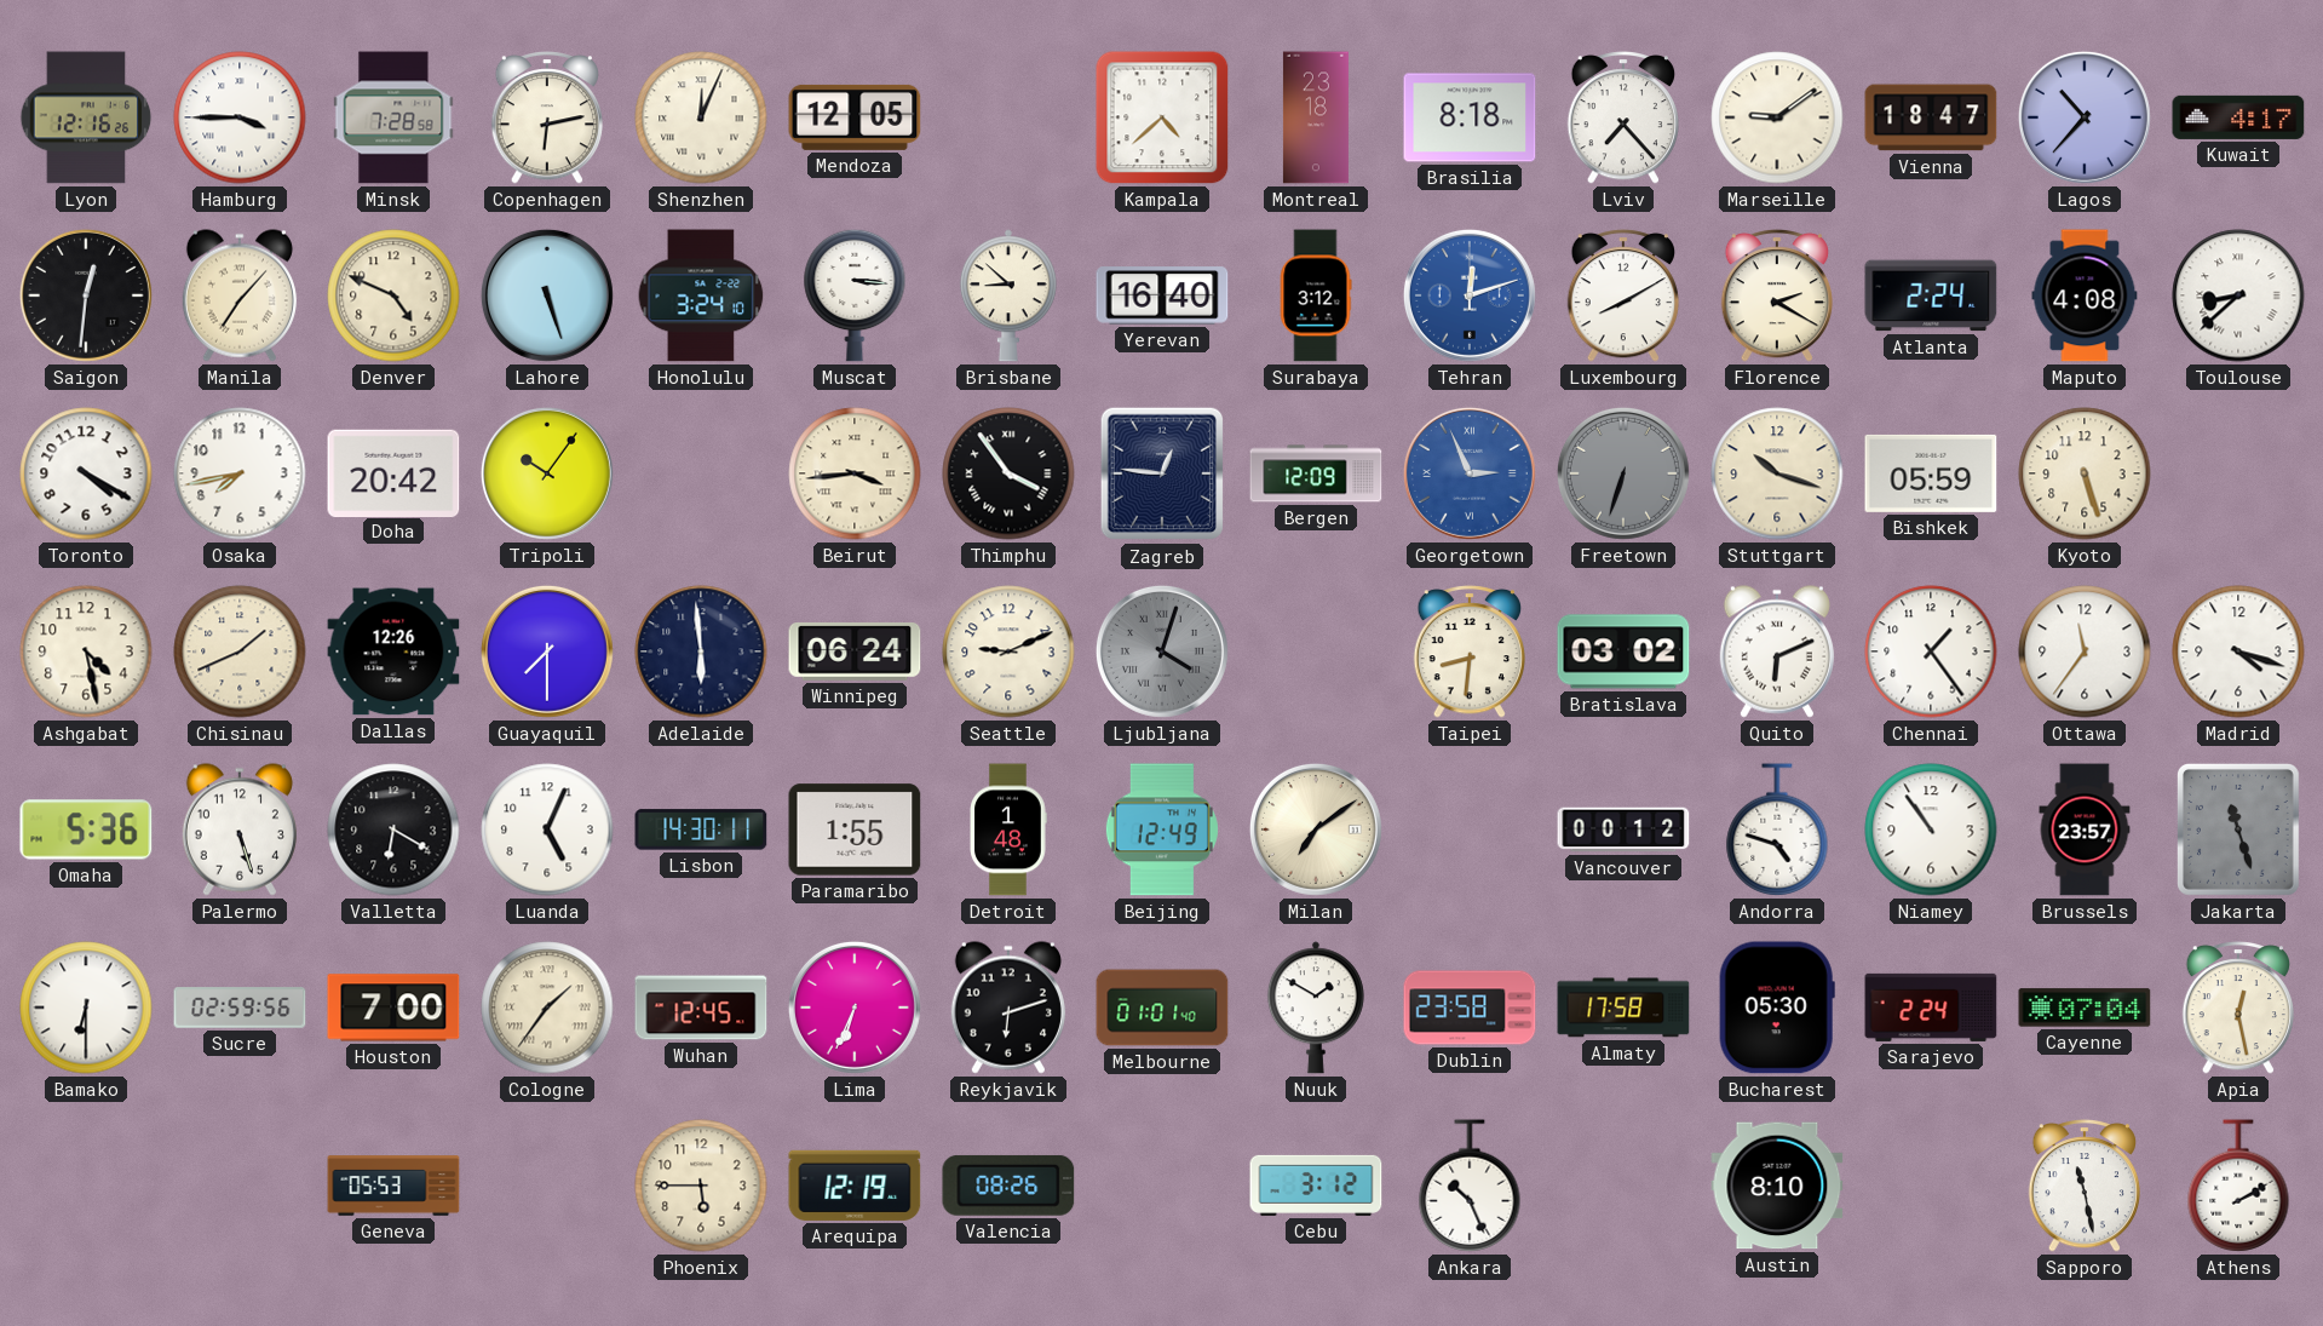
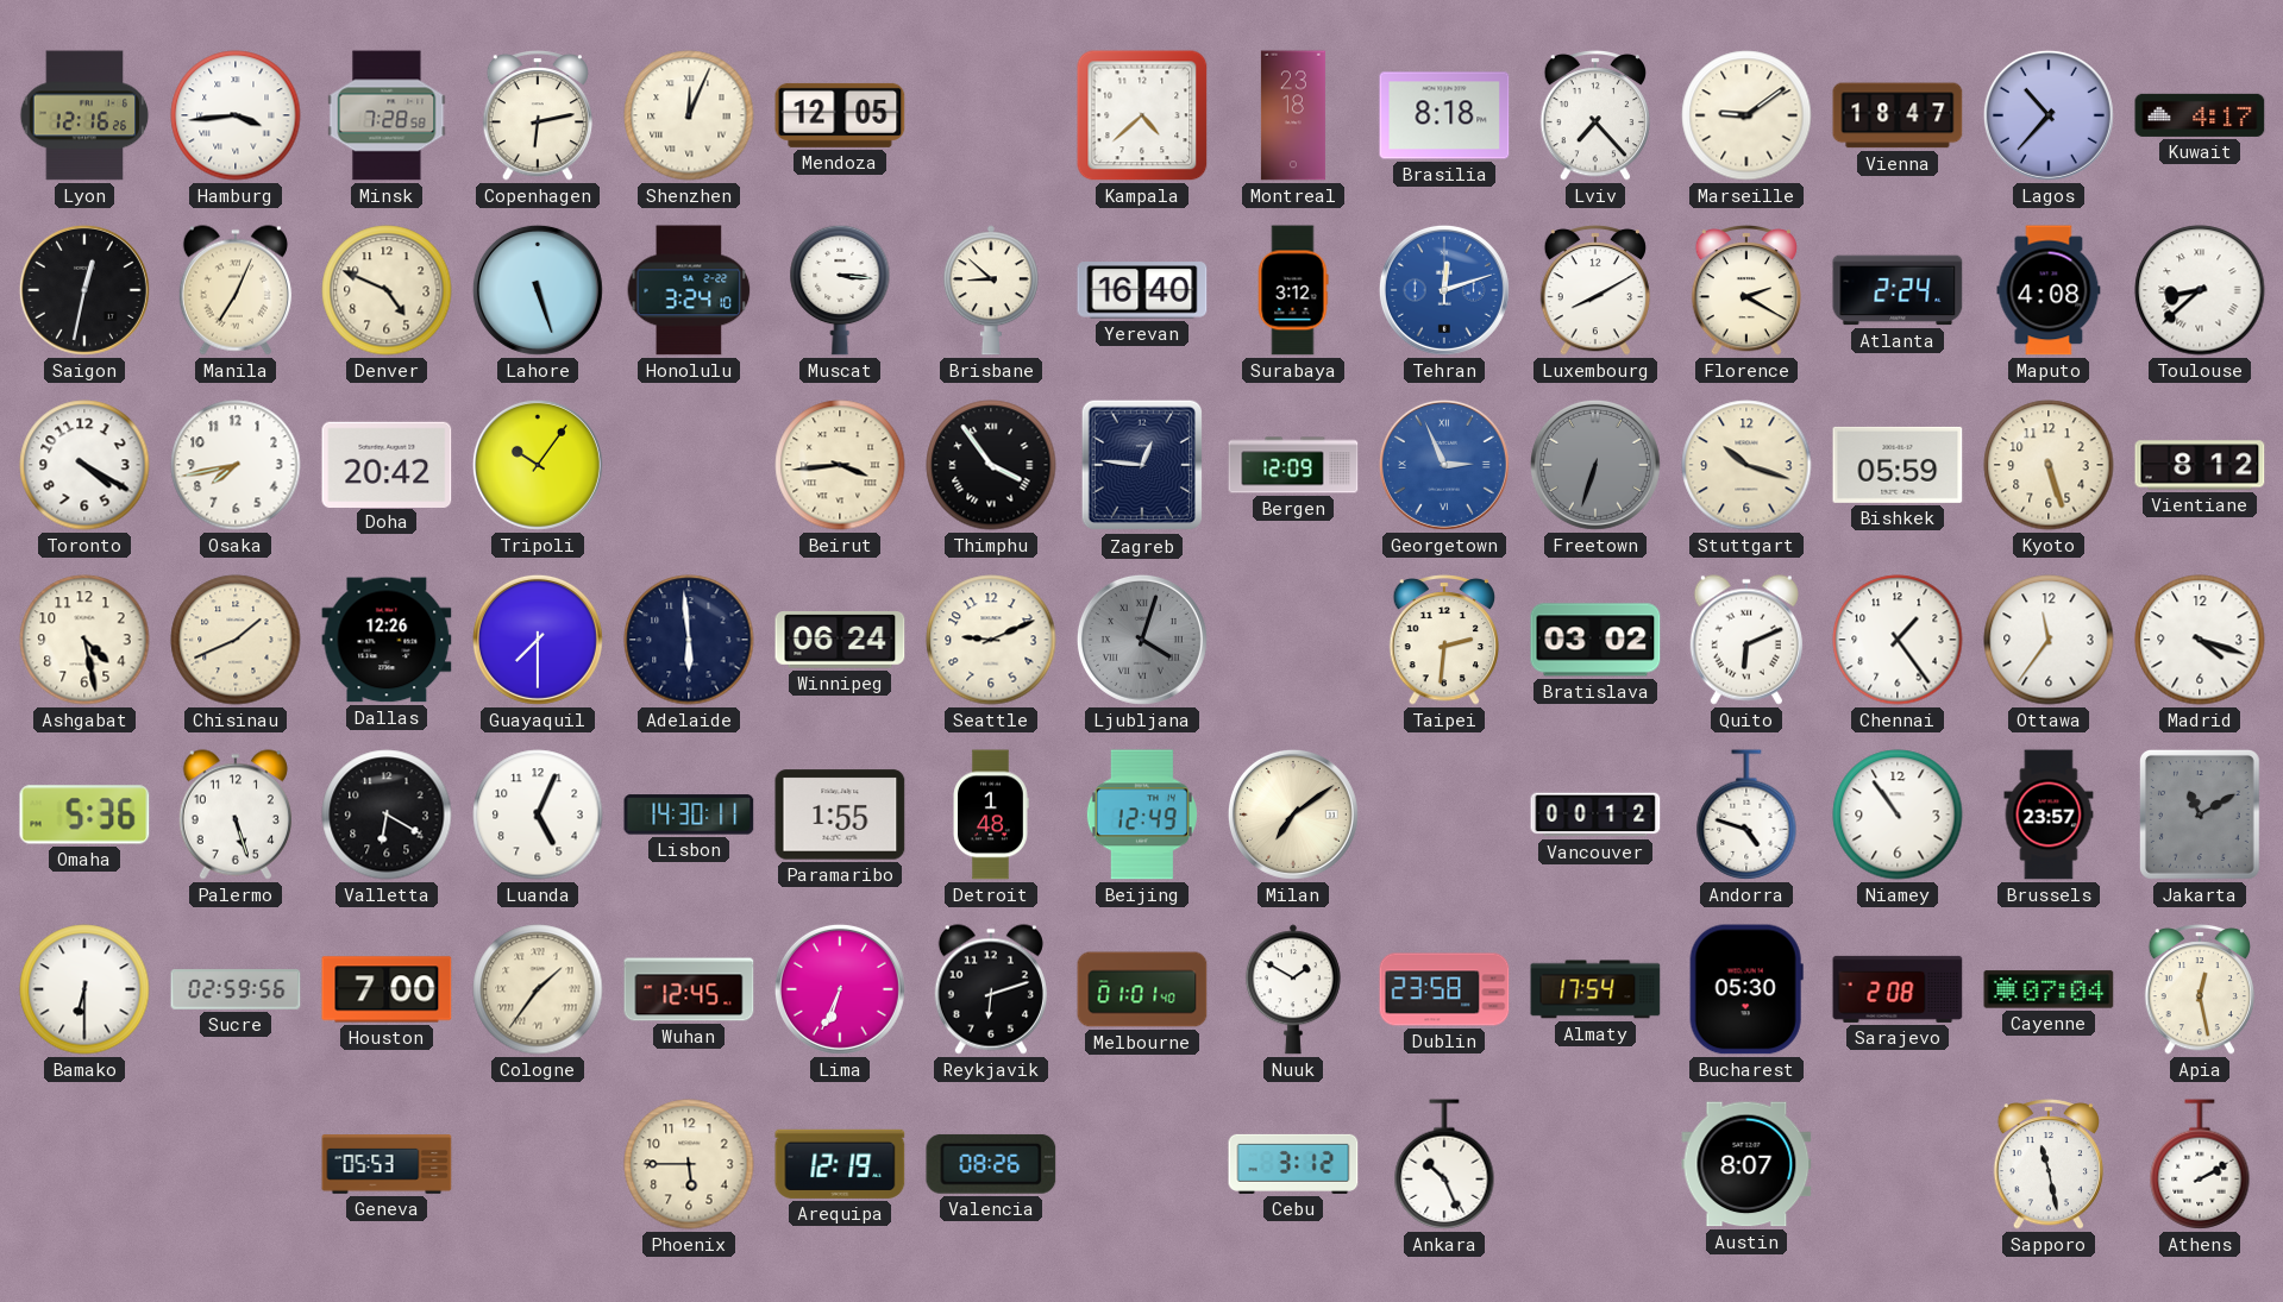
Hamburg: 3:45 -> 3:44
Saigon: 12:31 -> 12:32
Manila: 7:07 -> 7:04
Vientiane: none -> 8:12
Taipei: 8:31 -> 2:31
Jakarta: 11:27 -> 11:10
Almaty: 17:58 -> 17:54
Sarajevo: 2:24 -> 2:08
Austin: 8:10 -> 8:07
